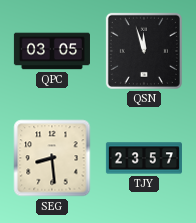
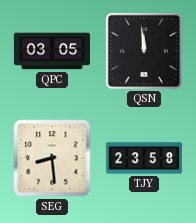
QSN: 11:57 -> 11:59
TJY: 23:57 -> 23:58
